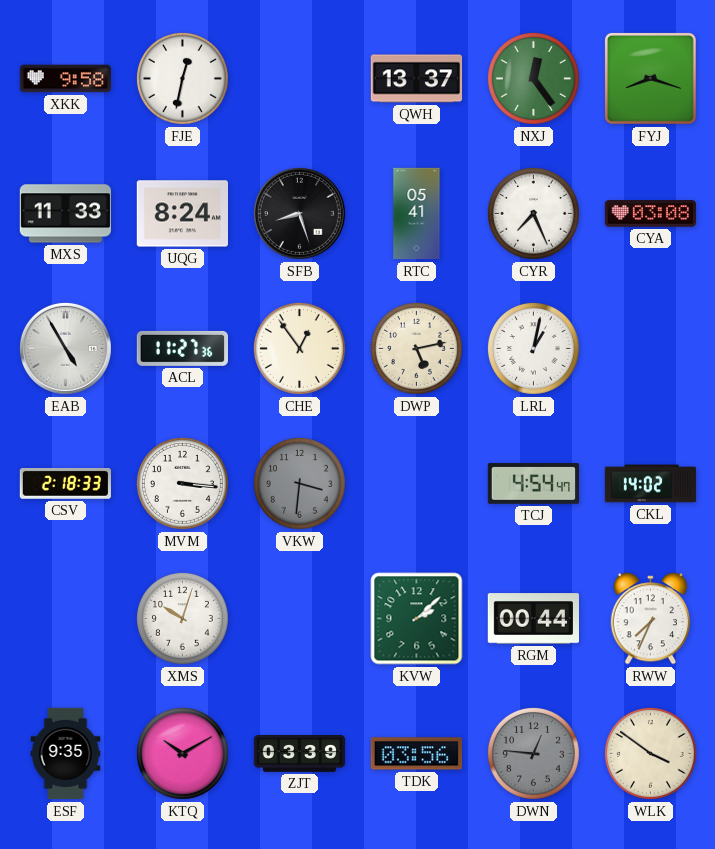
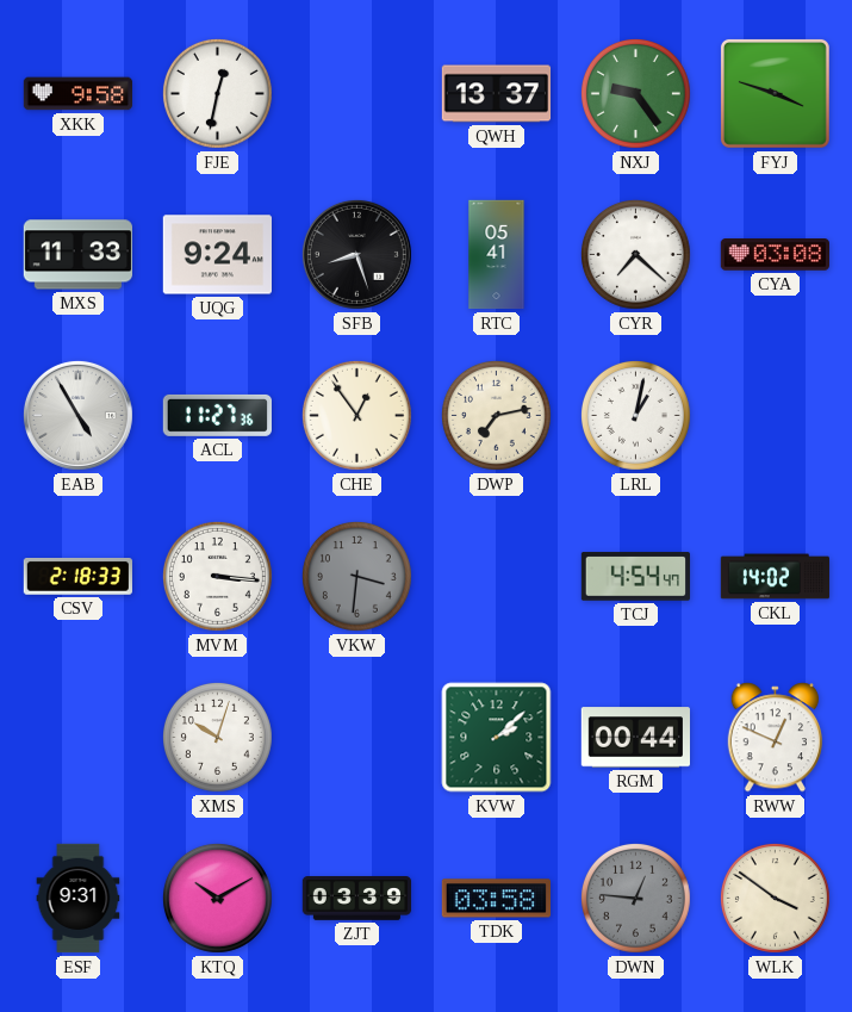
NXJ: 12:24 -> 9:24
FYJ: 8:18 -> 3:48
UQG: 8:24 -> 9:24
CYR: 7:26 -> 7:22
DWP: 5:13 -> 7:13
RWW: 7:34 -> 12:49
ESF: 9:35 -> 9:31
TDK: 03:56 -> 03:58
